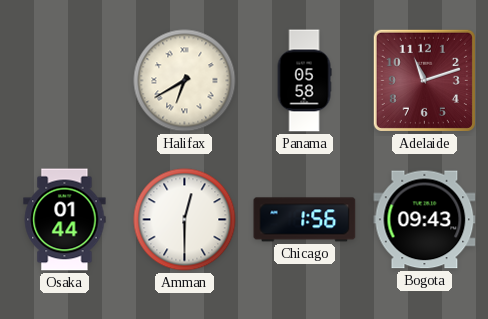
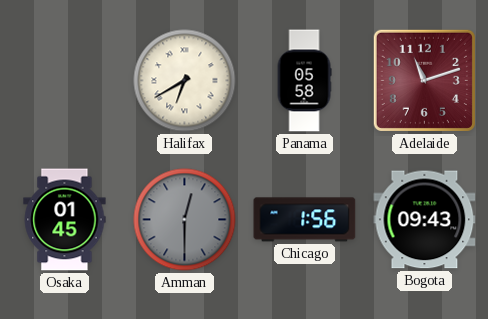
Osaka: 01:44 -> 01:45
Amman dial: white -> grey
